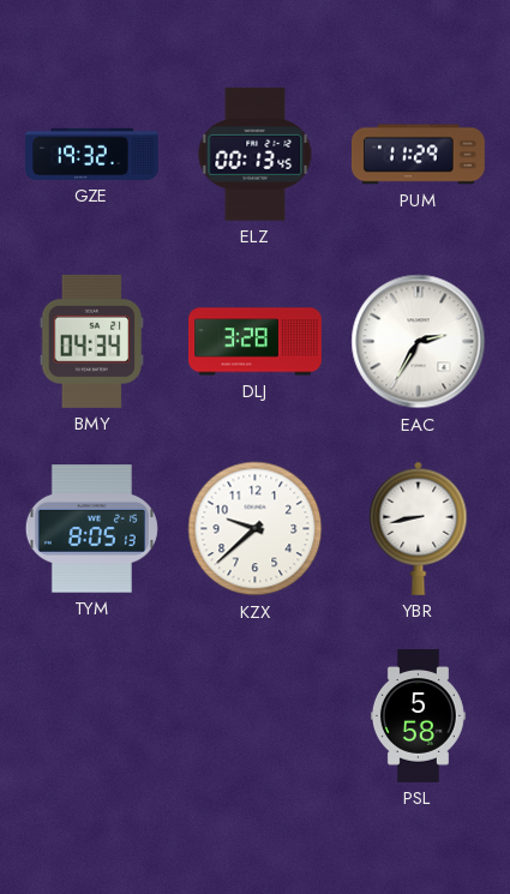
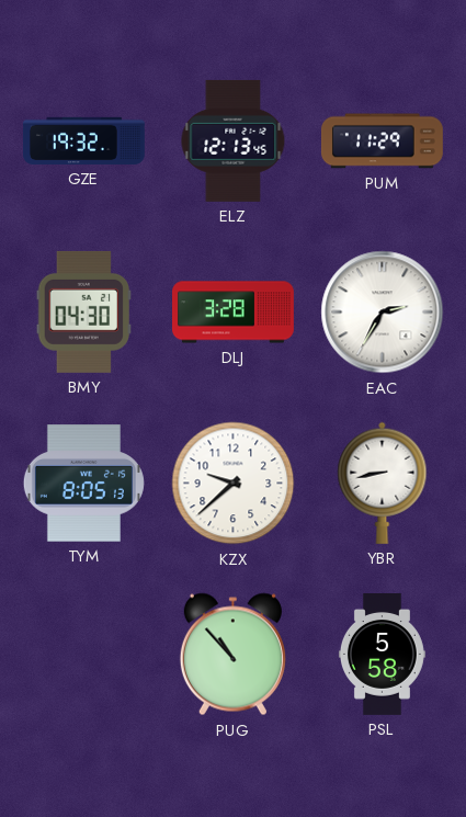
ELZ: 00:13 -> 12:13
BMY: 04:34 -> 04:30
PUG: none -> 10:53
